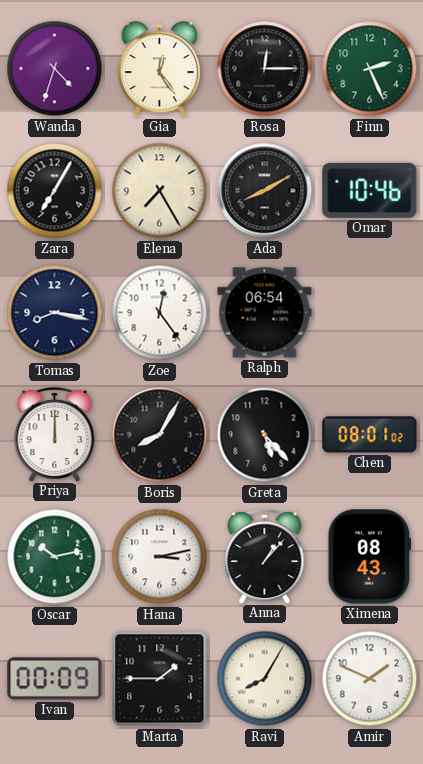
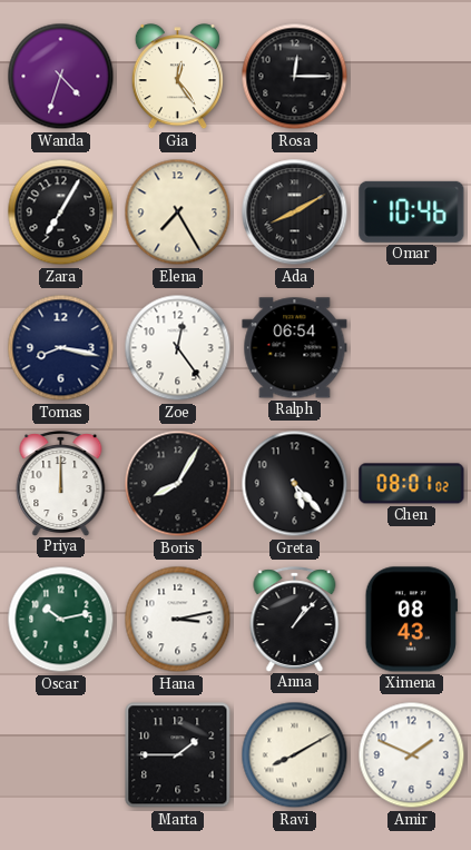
Finn: 2:26 -> none
Ivan: 00:09 -> none
Ravi: 8:05 -> 8:10
